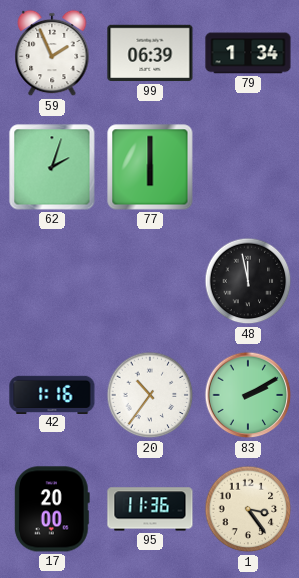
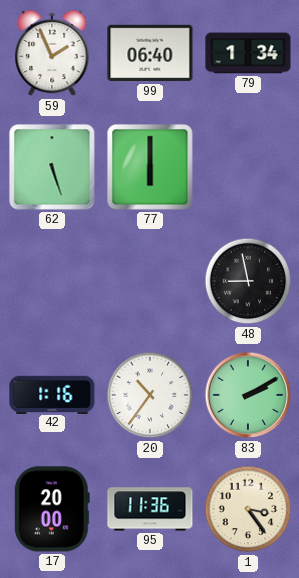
99: 06:39 -> 06:40
62: 2:03 -> 5:27
48: 11:58 -> 8:58
